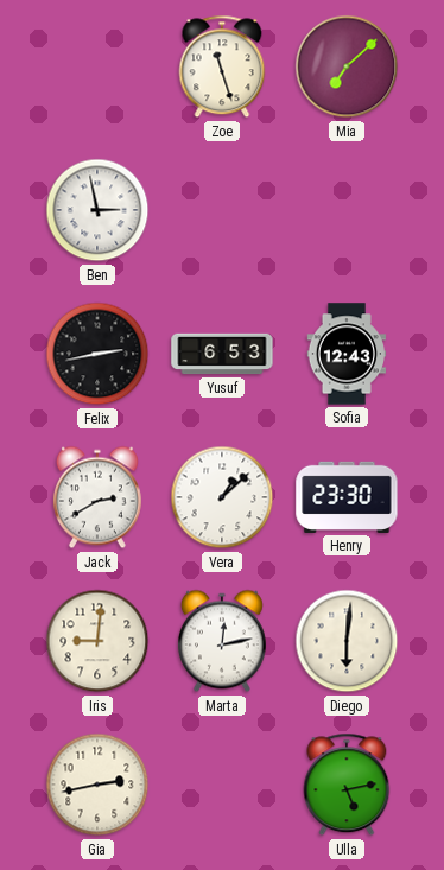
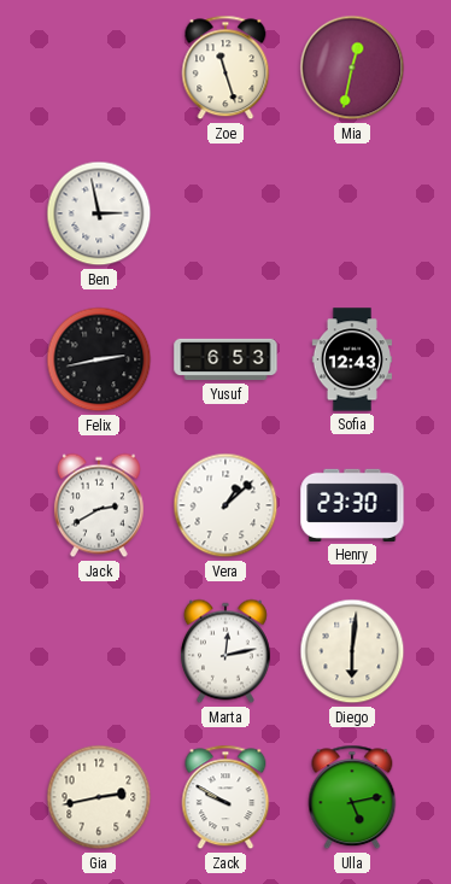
Mia: 7:08 -> 12:32
Iris: 9:01 -> none
Zack: none -> 9:50
